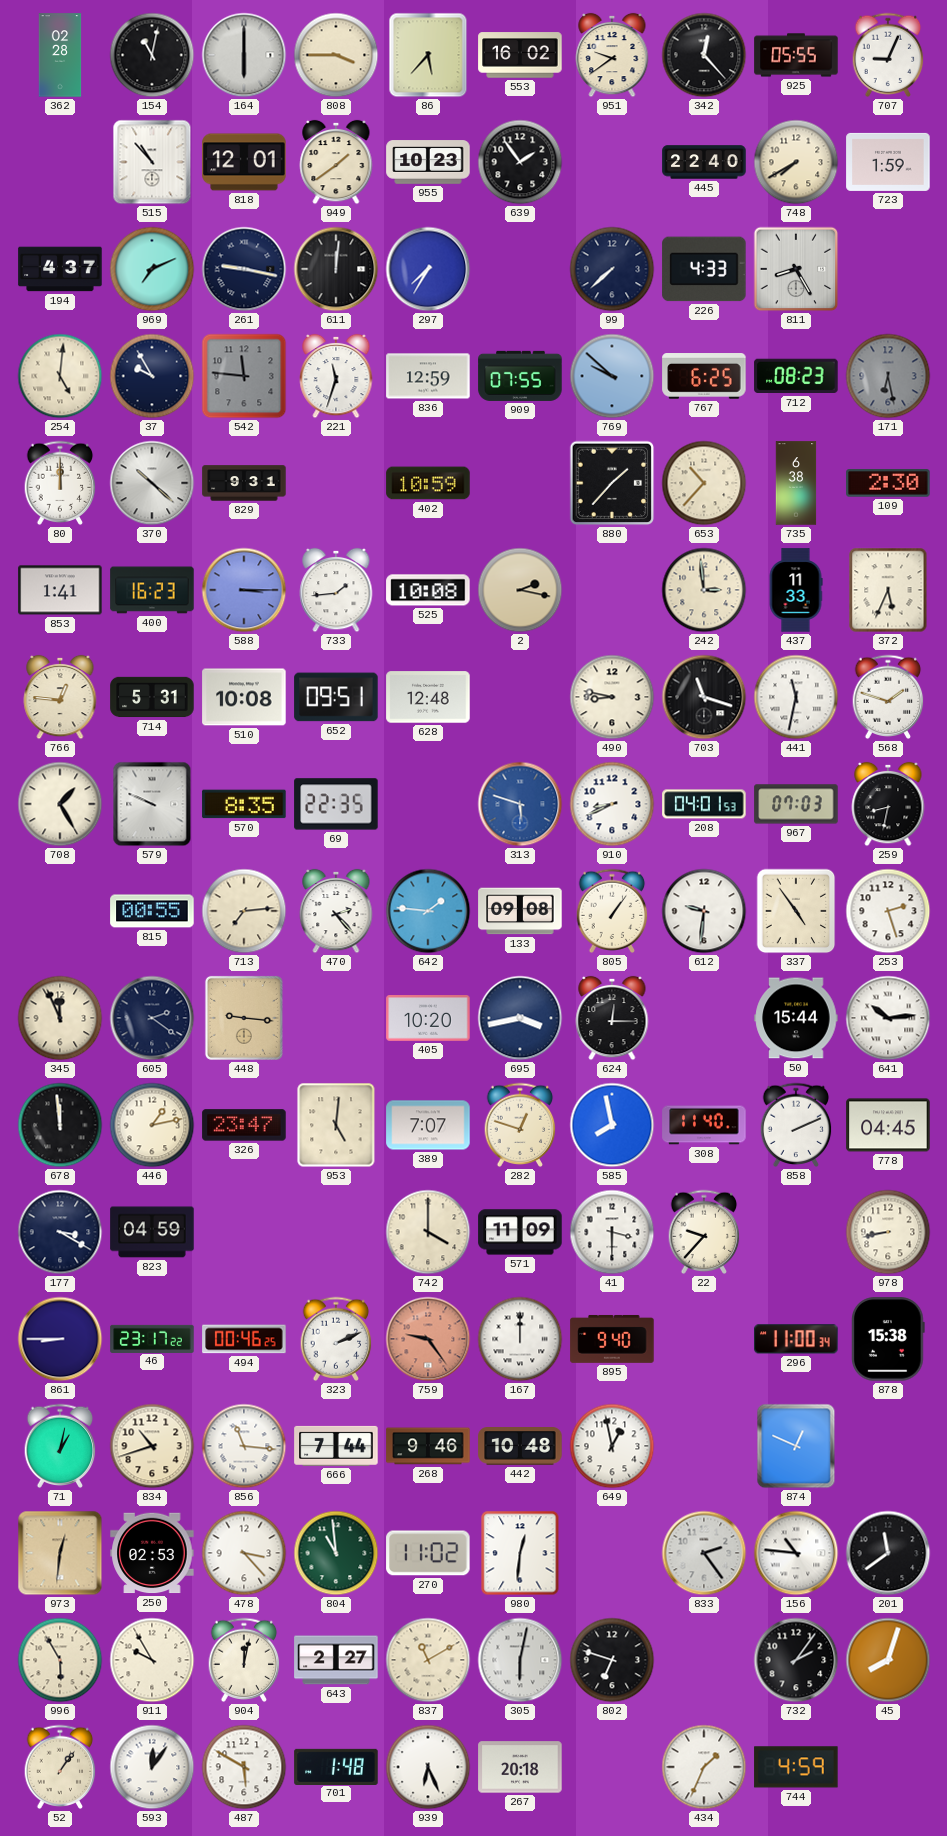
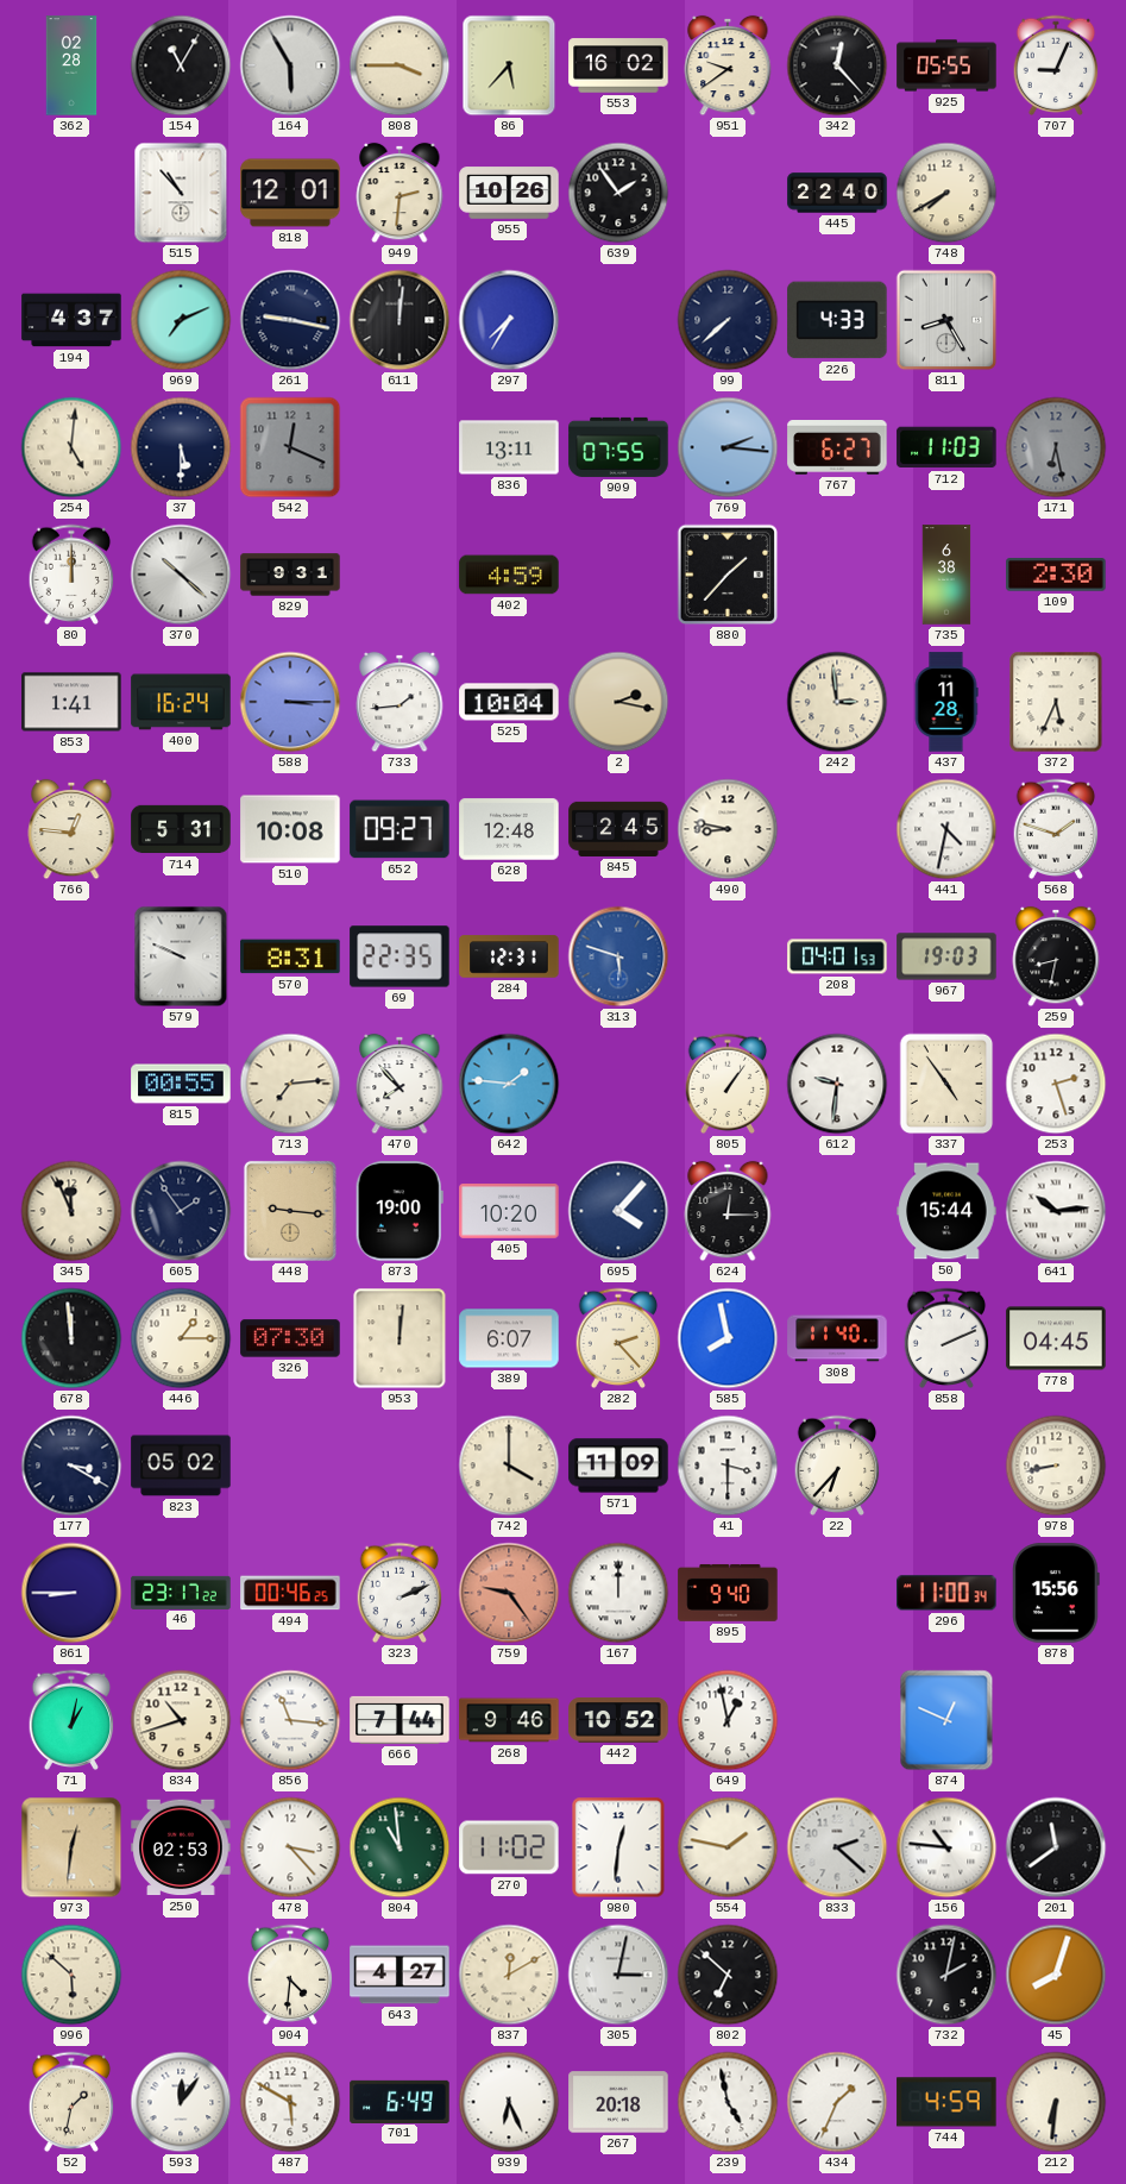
154: 11:02 -> 11:05
164: 6:00 -> 5:55
949: 1:39 -> 2:31
955: 10:23 -> 10:26
723: 1:59 -> none
37: 9:55 -> 5:30
542: 11:46 -> 12:19
221: 11:33 -> none
836: 12:59 -> 13:11
769: 9:52 -> 2:16
767: 6:25 -> 6:27
712: 08:23 -> 11:03
402: 10:59 -> 4:59
653: 10:37 -> none
400: 16:23 -> 16:24
525: 10:08 -> 10:04
437: 11:33 -> 11:28
652: 09:51 -> 09:27
845: none -> 2:45
703: 11:18 -> none
441: 11:32 -> 4:32
708: 1:25 -> none
570: 8:35 -> 8:31
284: none -> 12:31
910: 8:41 -> none
967: 07:03 -> 19:03
470: 2:23 -> 7:53
133: 09:08 -> none
605: 2:21 -> 1:54
873: none -> 19:00
695: 3:43 -> 4:07
446: 1:13 -> 1:15
326: 23:47 -> 07:30
953: 5:01 -> 12:01
389: 7:07 -> 6:07
282: 12:48 -> 2:23
823: 04:59 -> 05:02
22: 9:37 -> 6:37
878: 15:38 -> 15:56
442: 10:48 -> 10:52
554: none -> 1:47
833: 2:24 -> 2:22
996: 5:55 -> 5:52
911: 9:55 -> none
904: 12:02 -> 4:31
643: 2:27 -> 4:27
837: 11:10 -> 12:10
305: 6:02 -> 3:02
802: 6:48 -> 6:52
732: 2:06 -> 2:02
52: 1:06 -> 1:32
701: 1:48 -> 6:49
239: none -> 4:58
212: none -> 6:31
